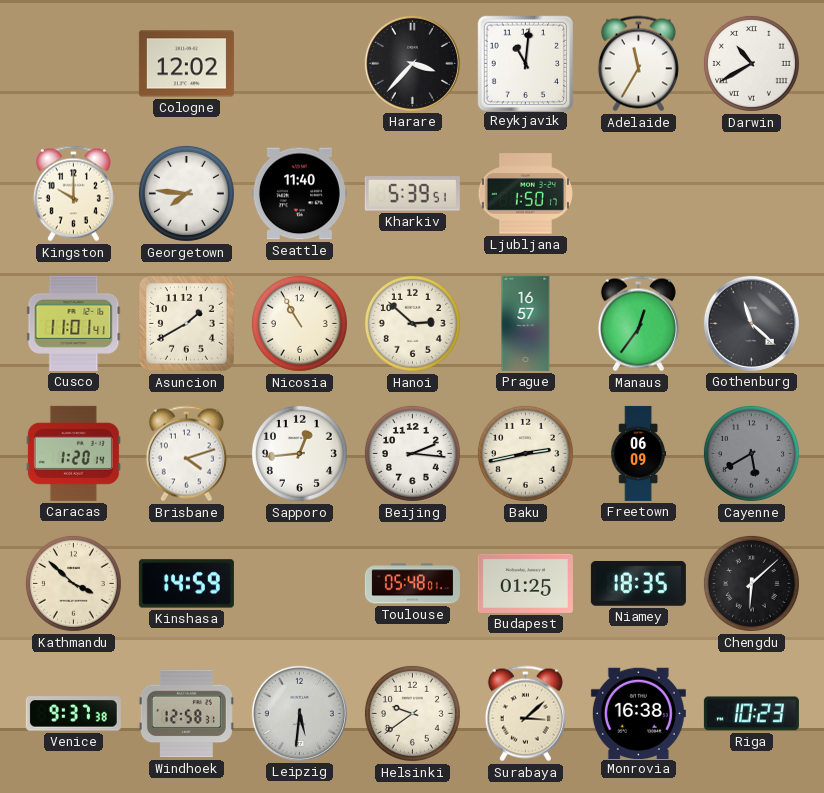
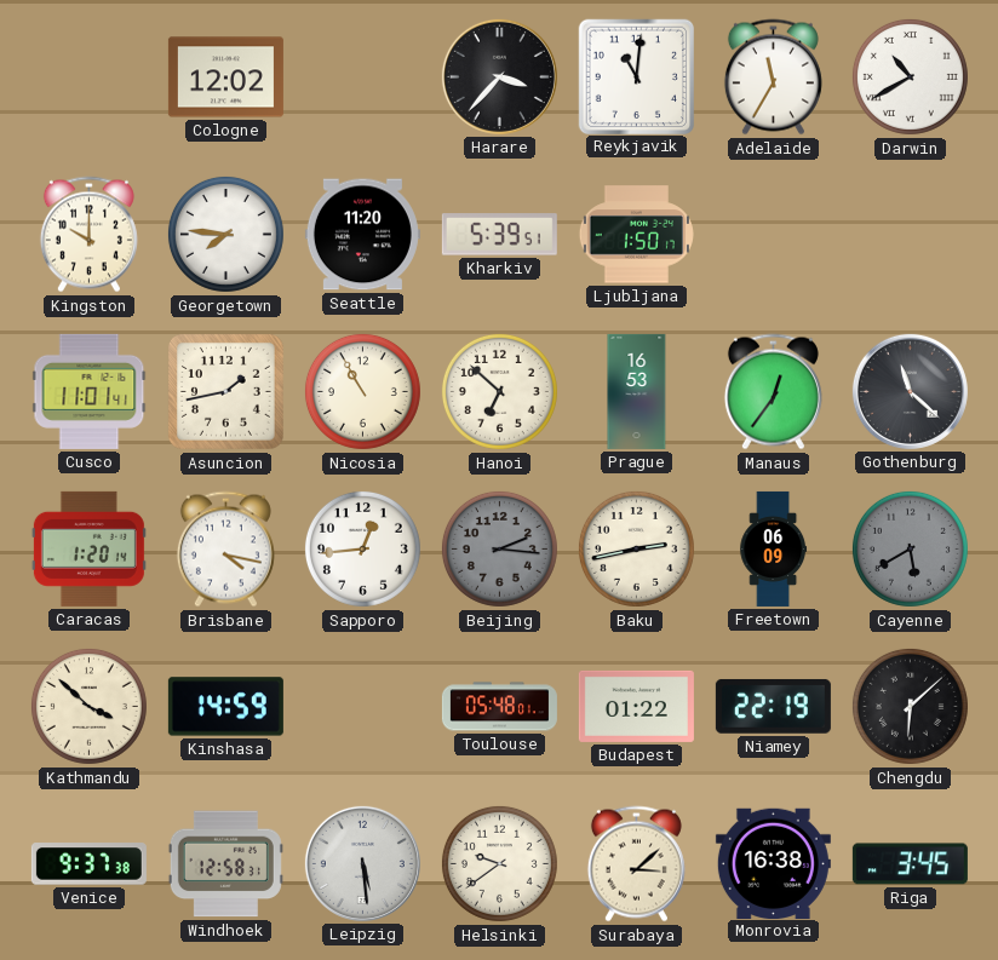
Seattle: 11:40 -> 11:20
Asuncion: 1:40 -> 1:43
Hanoi: 2:52 -> 6:52
Prague: 16:57 -> 16:53
Brisbane: 4:12 -> 4:17
Beijing dial: white -> grey
Budapest: 01:25 -> 01:22
Niamey: 18:35 -> 22:19
Leipzig: 5:31 -> 5:29
Riga: 10:23 -> 3:45
